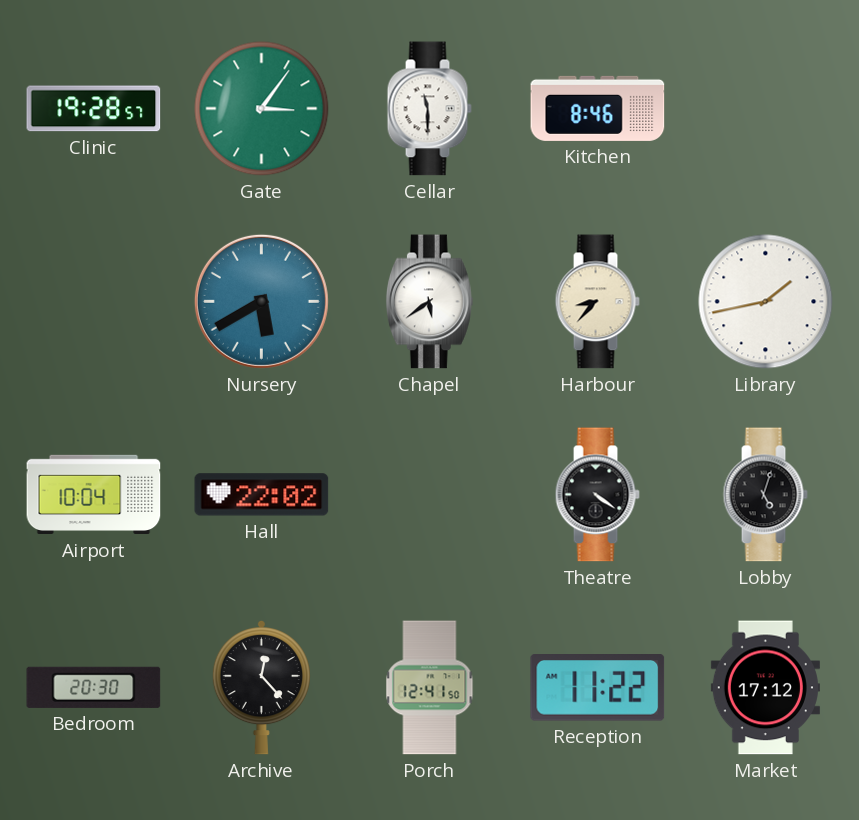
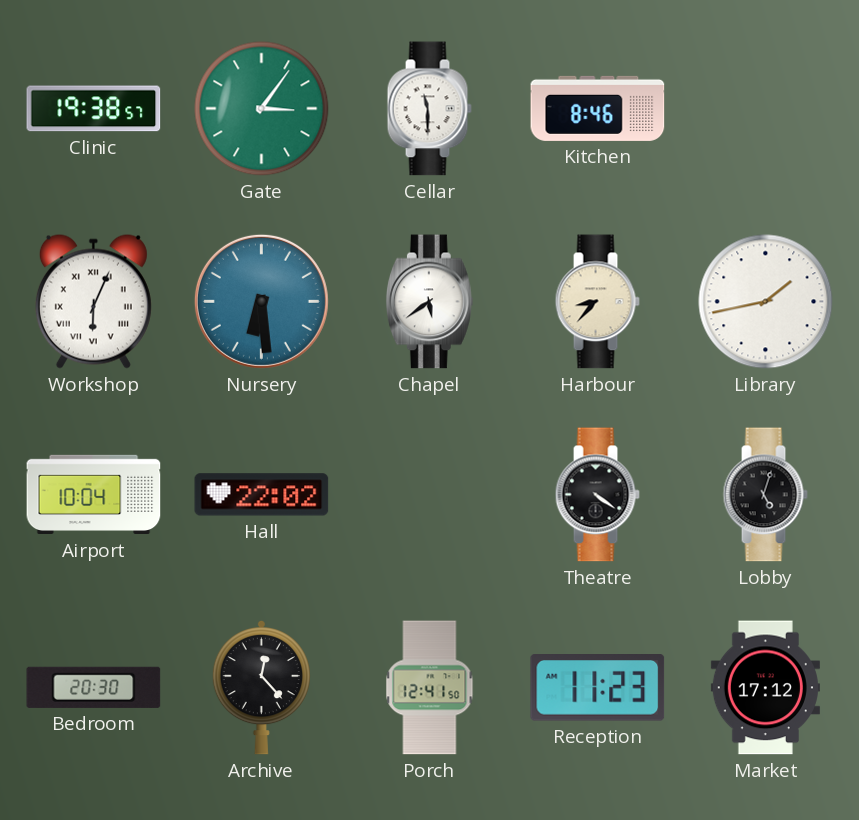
Clinic: 19:28 -> 19:38
Workshop: none -> 6:04
Nursery: 5:40 -> 6:29
Reception: 11:22 -> 11:23
